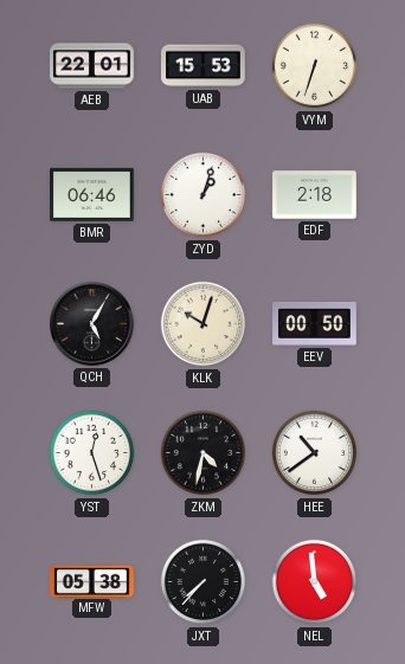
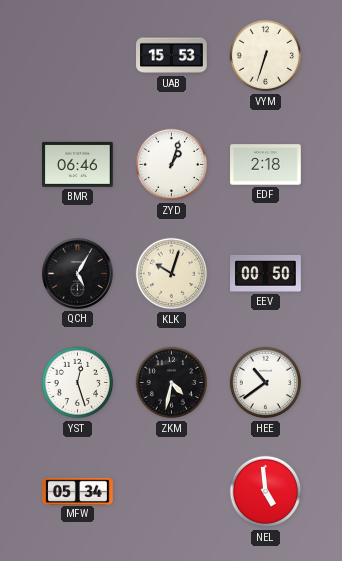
AEB: 22:01 -> none
MFW: 05:38 -> 05:34
JXT: 7:37 -> none
